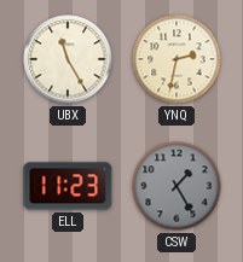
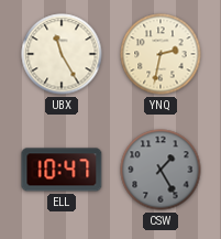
ELL: 11:23 -> 10:47
